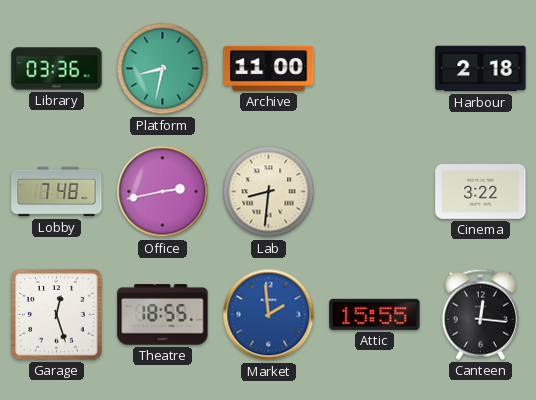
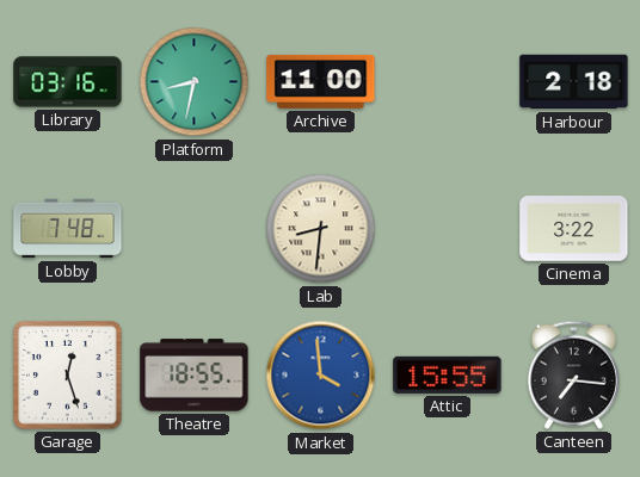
Library: 03:36 -> 03:16
Office: 2:43 -> none
Market: 1:59 -> 3:59
Canteen: 12:16 -> 7:16
